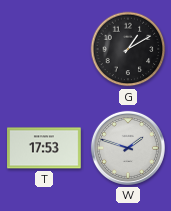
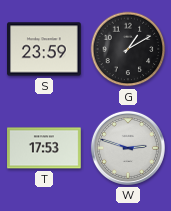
S: none -> 23:59
W: 1:48 -> 2:48
